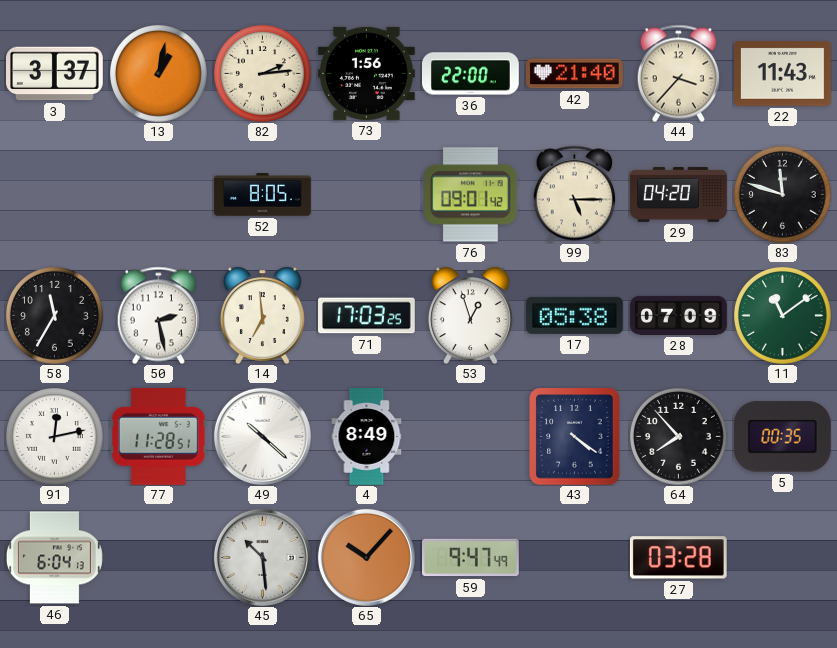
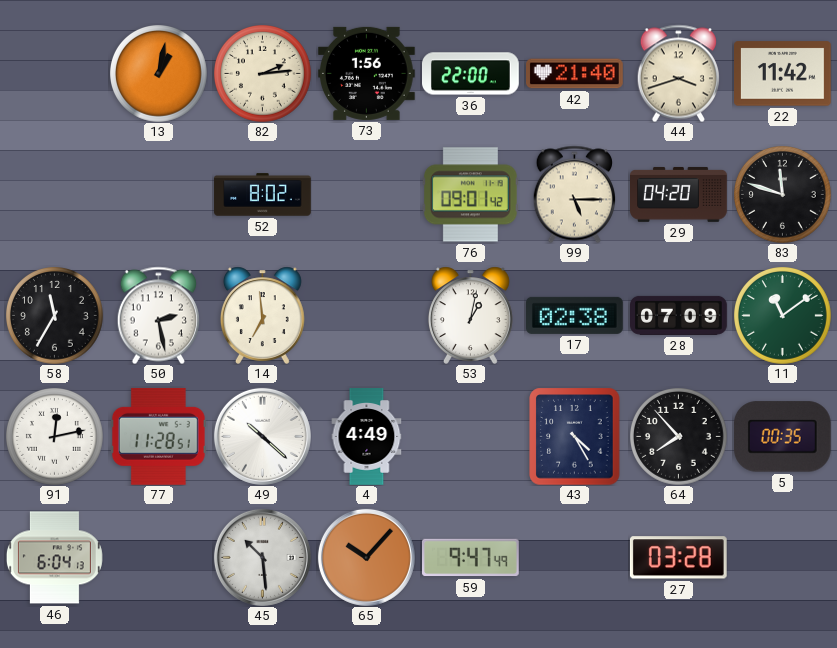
3: 3:37 -> none
44: 3:37 -> 3:42
22: 11:43 -> 11:42
52: 8:05 -> 8:02
71: 17:03 -> none
53: 12:57 -> 1:02
17: 05:38 -> 02:38
4: 8:49 -> 4:49
43: 4:21 -> 4:25
